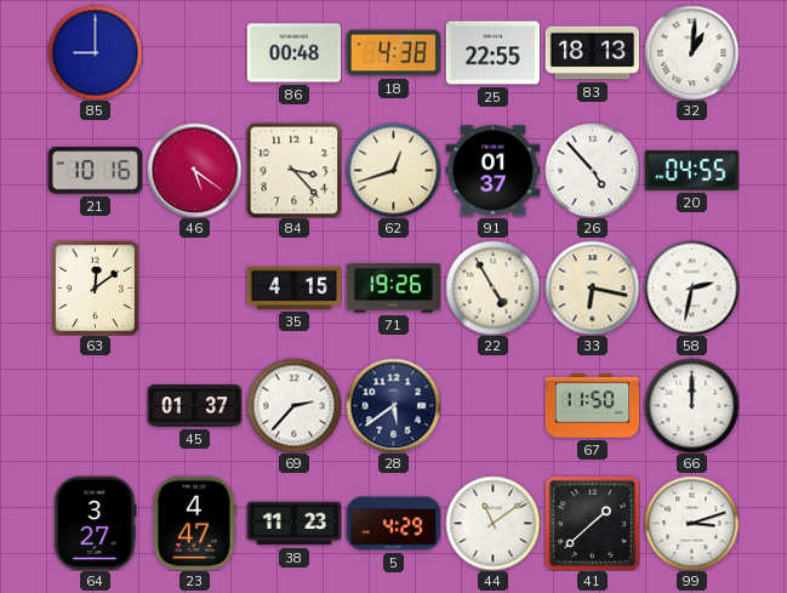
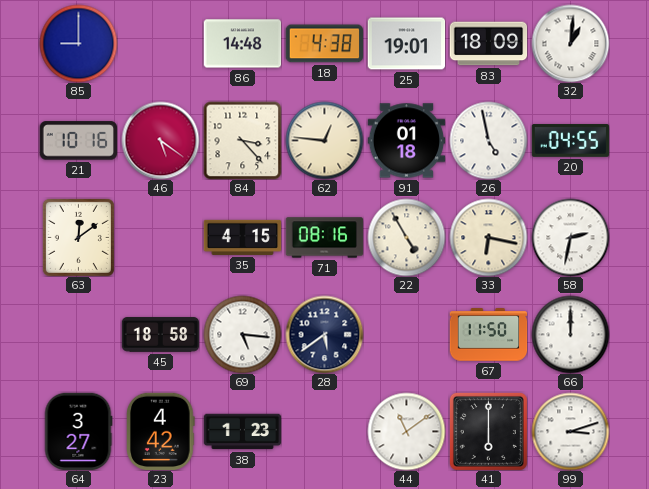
86: 00:48 -> 14:48
25: 22:55 -> 19:01
83: 18:13 -> 18:09
62: 12:42 -> 12:46
91: 01:37 -> 01:18
26: 4:53 -> 4:58
71: 19:26 -> 08:16
45: 01:37 -> 18:58
69: 2:37 -> 5:16
23: 4:47 -> 4:42
38: 11:23 -> 1:23
5: 4:29 -> none
41: 1:38 -> 6:00
